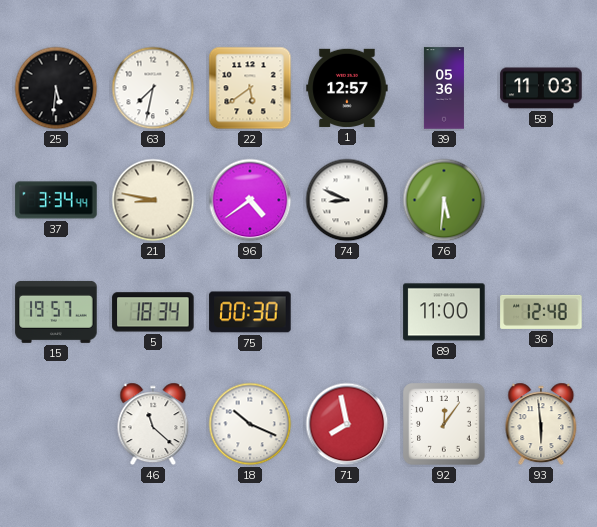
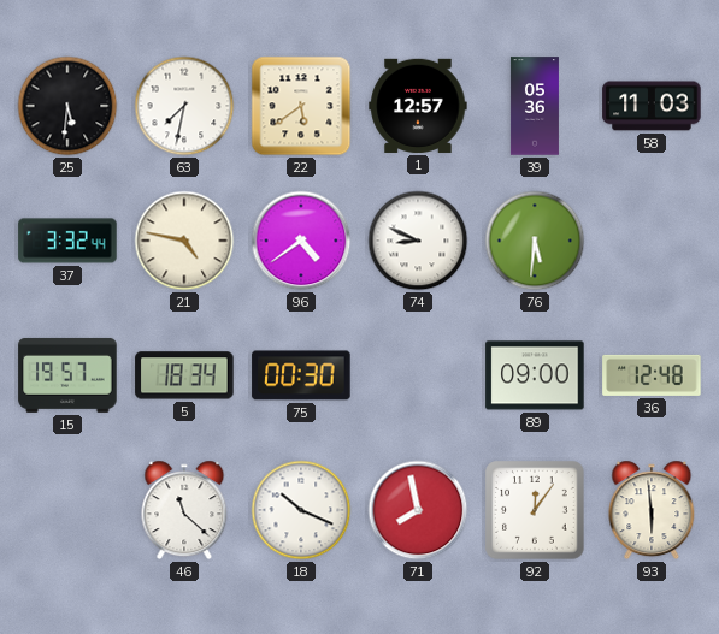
37: 3:34 -> 3:32
21: 8:47 -> 4:47
89: 11:00 -> 09:00
